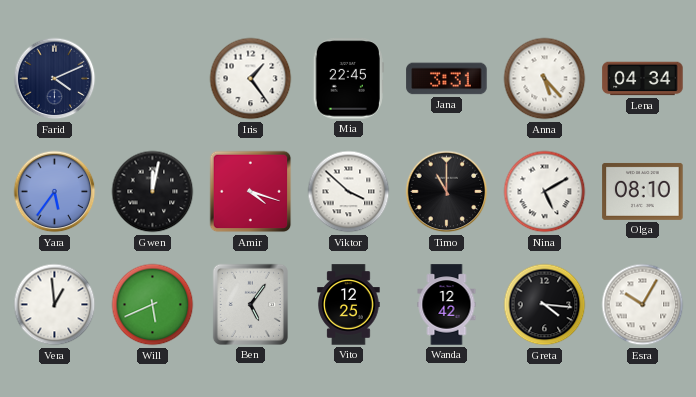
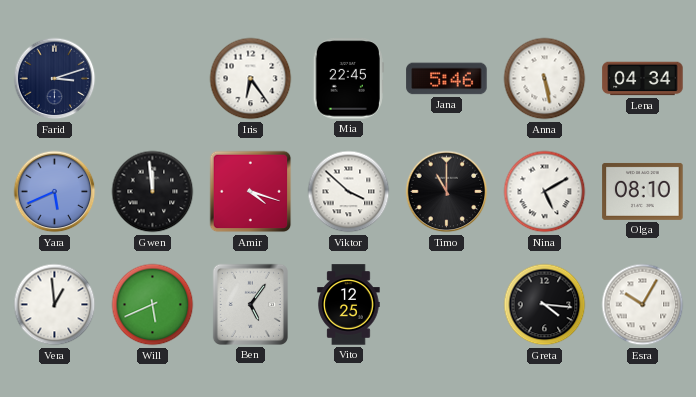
Farid: 4:11 -> 3:12
Iris: 1:24 -> 6:24
Jana: 3:31 -> 5:46
Anna: 5:23 -> 5:28
Yara: 5:36 -> 5:41
Gwen: 12:02 -> 11:59
Wanda: 12:42 -> none
